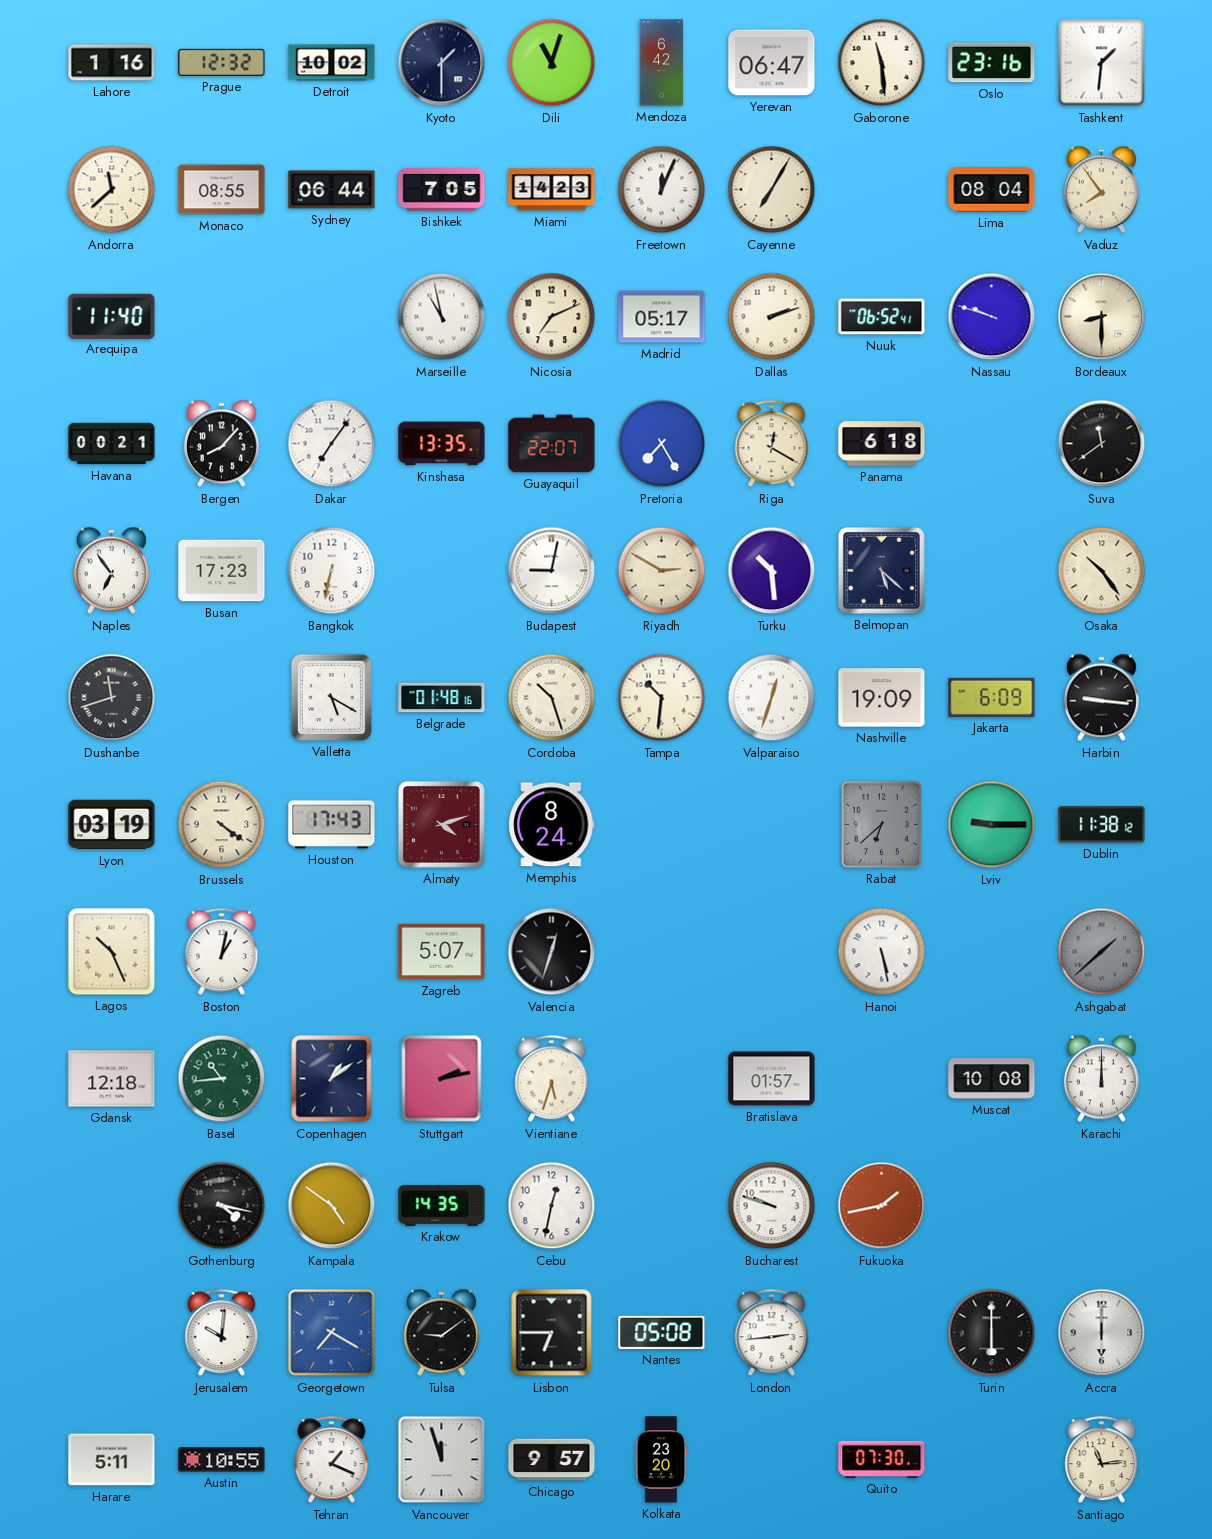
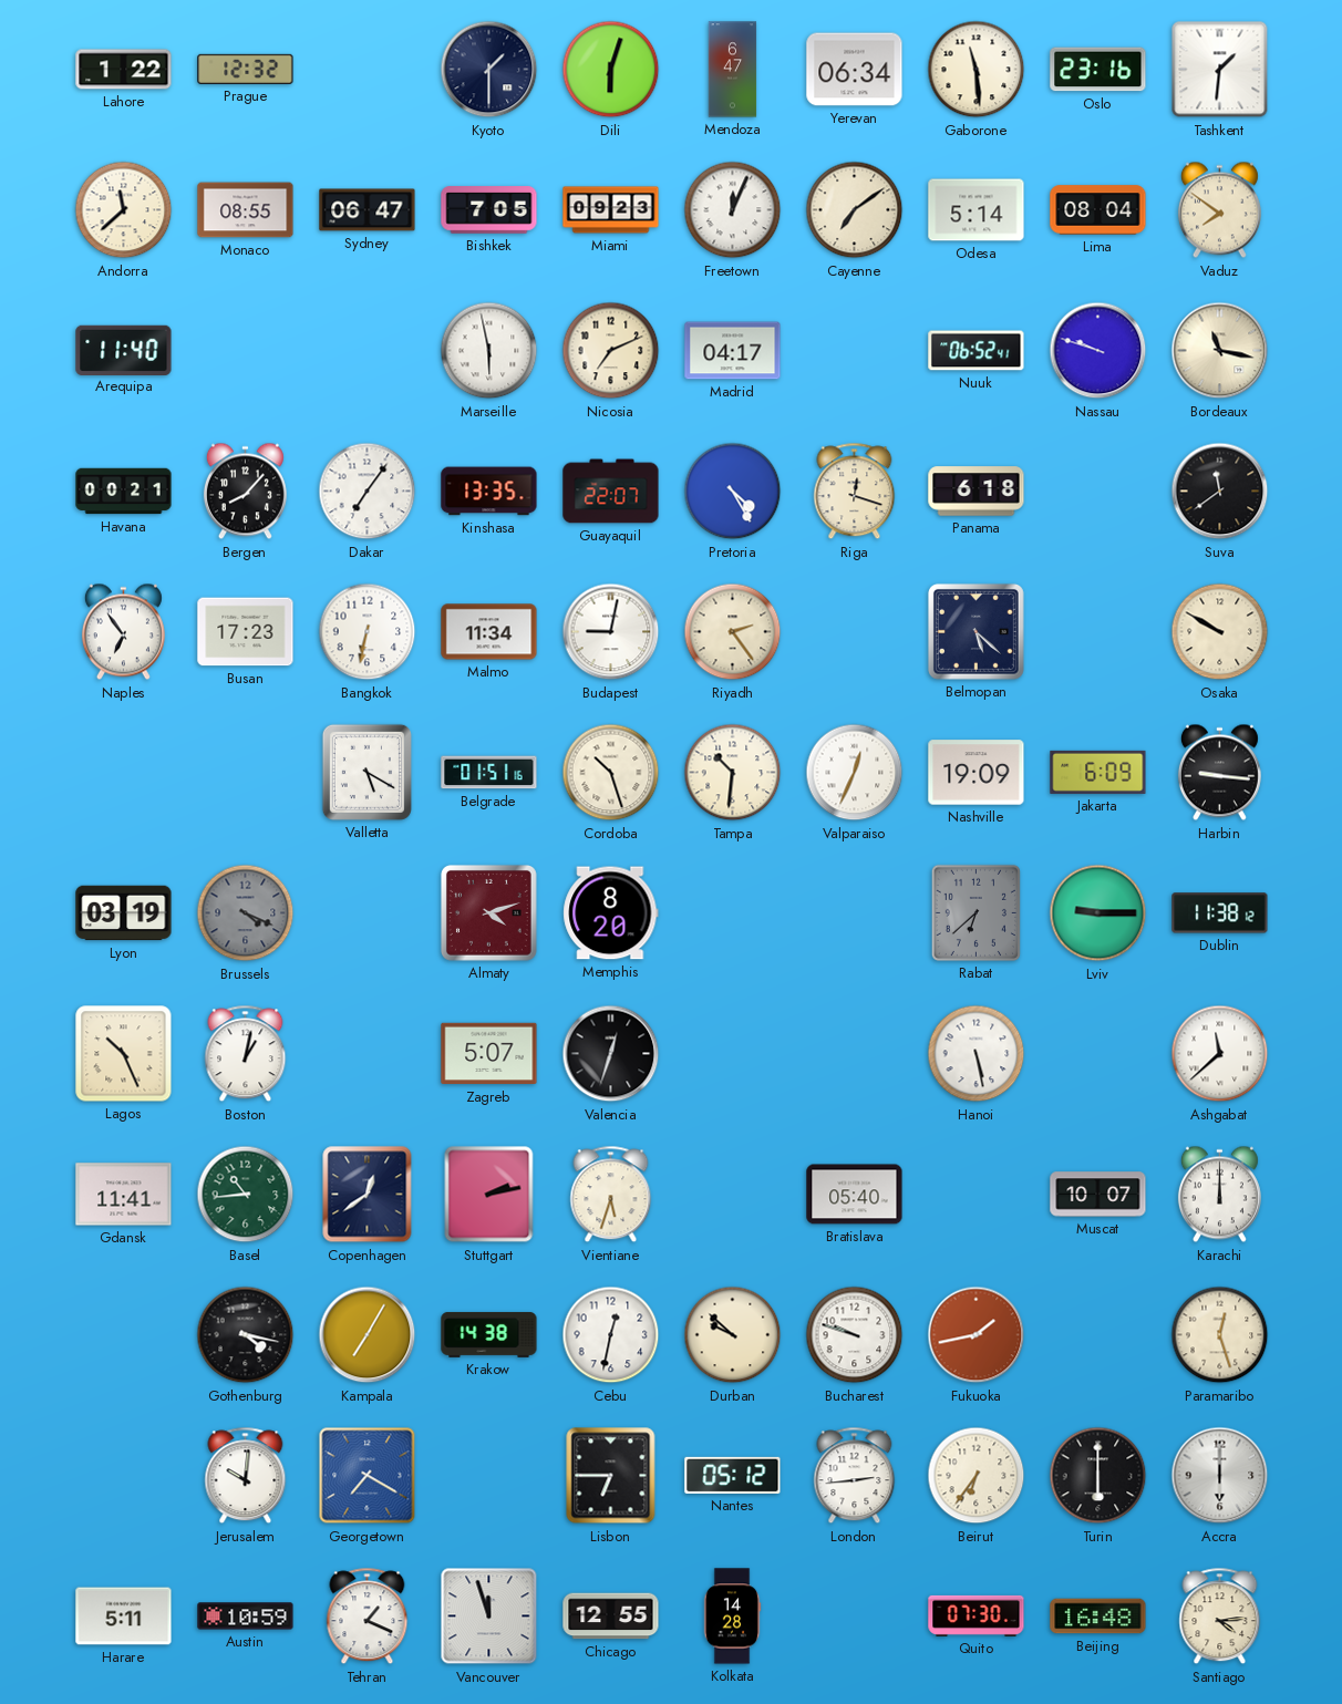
Lahore: 1:16 -> 1:22
Detroit: 10:02 -> none
Dili: 11:03 -> 6:03
Mendoza: 6:42 -> 6:47
Yerevan: 06:47 -> 06:34
Sydney: 06:44 -> 06:47
Miami: 14:23 -> 09:23
Cayenne: 7:05 -> 7:09
Odesa: none -> 5:14
Vaduz: 7:54 -> 7:51
Marseille: 10:58 -> 5:58
Madrid: 05:17 -> 04:17
Dallas: 2:12 -> none
Bordeaux: 8:30 -> 11:17
Pretoria: 7:25 -> 4:25
Riga: 12:20 -> 12:18
Malmo: none -> 11:34
Riyadh: 2:50 -> 2:24
Turku: 10:29 -> none
Osaka: 10:24 -> 9:50
Dushanbe: 11:42 -> none
Belgrade: 01:48 -> 01:51
Valparaiso: 12:33 -> 12:34
Brussels: 4:21 -> 4:19
Brussels dial: cream -> grey
Houston: 17:43 -> none
Memphis: 8:24 -> 8:20
Ashgabat: 1:38 -> 11:38
Ashgabat dial: grey -> white
Gdansk: 12:18 -> 11:41
Copenhagen: 1:09 -> 12:39
Bratislava: 01:57 -> 05:40
Muscat: 10:08 -> 10:07
Kampala: 4:51 -> 7:05
Krakow: 14:35 -> 14:38
Durban: none -> 9:52
Paramaribo: none -> 12:27
Tulsa: 9:09 -> none
Nantes: 05:08 -> 05:12
Beirut: none -> 6:36
Austin: 10:55 -> 10:59
Chicago: 9:57 -> 12:55
Kolkata: 23:20 -> 14:28
Beijing: none -> 16:48
Santiago: 11:14 -> 4:14
